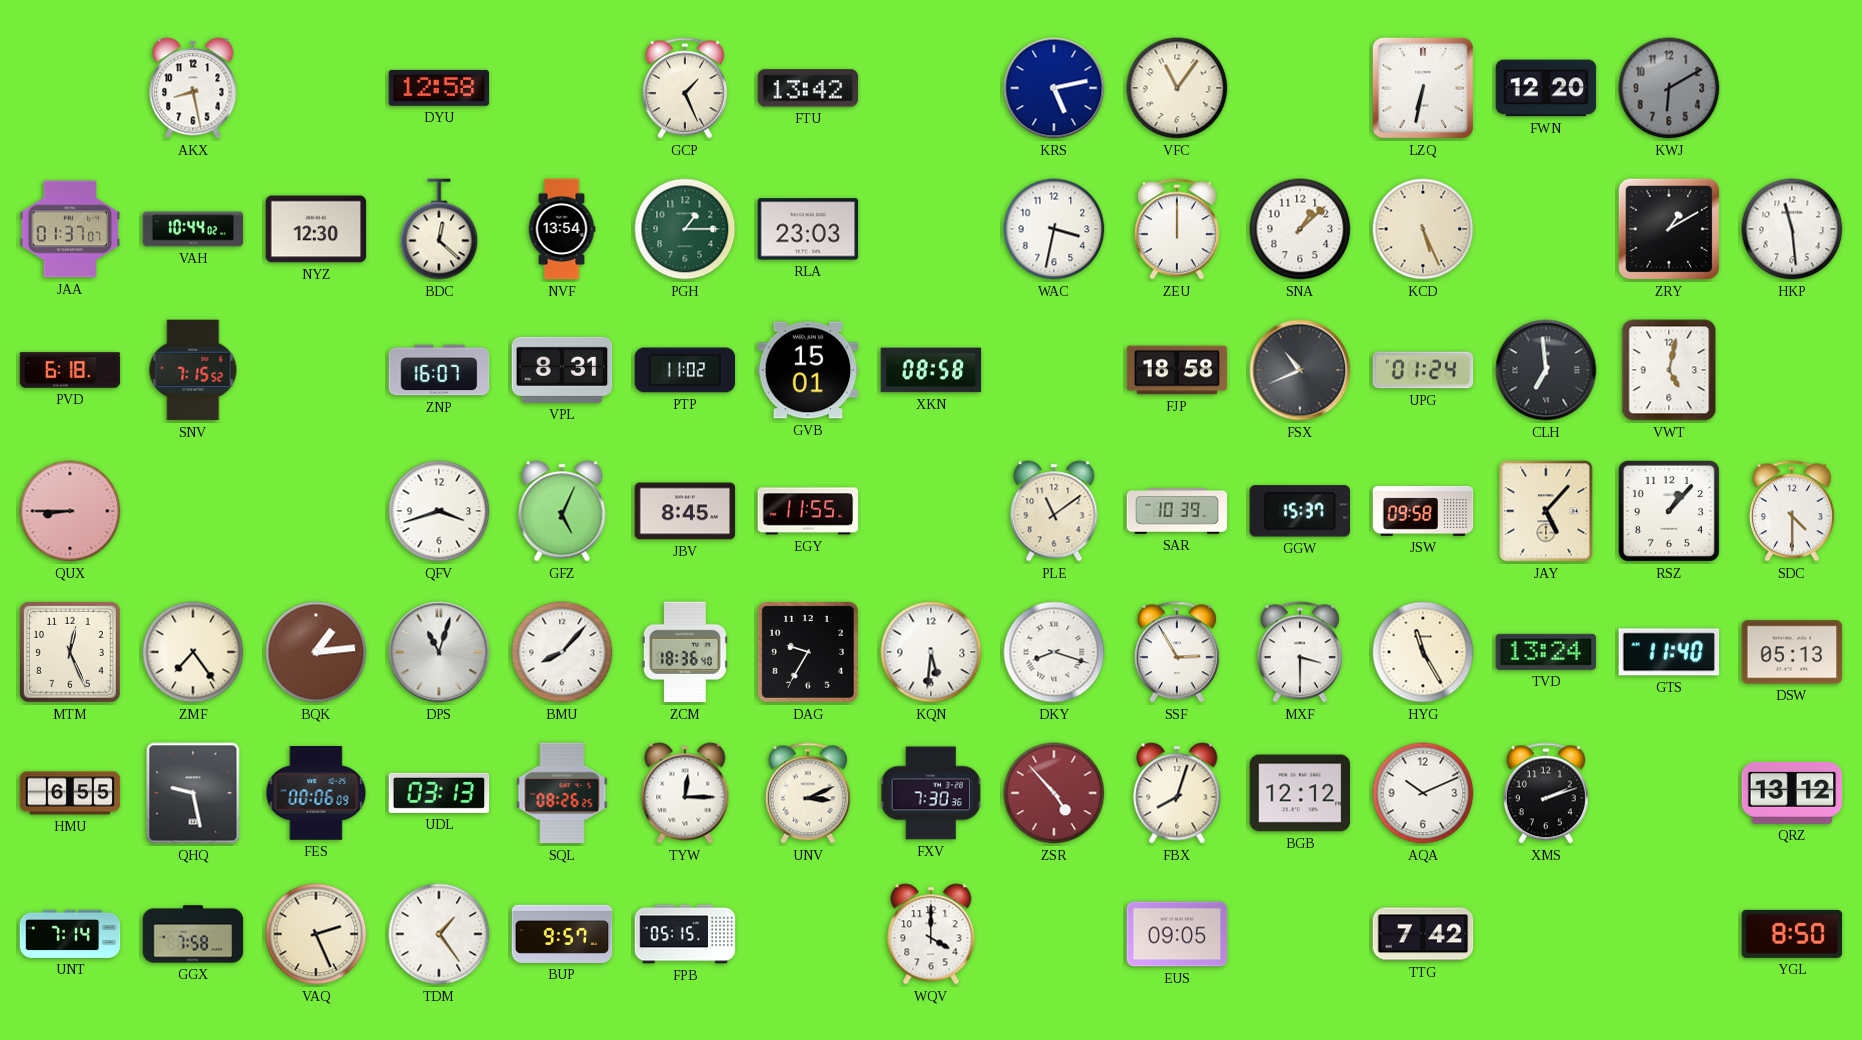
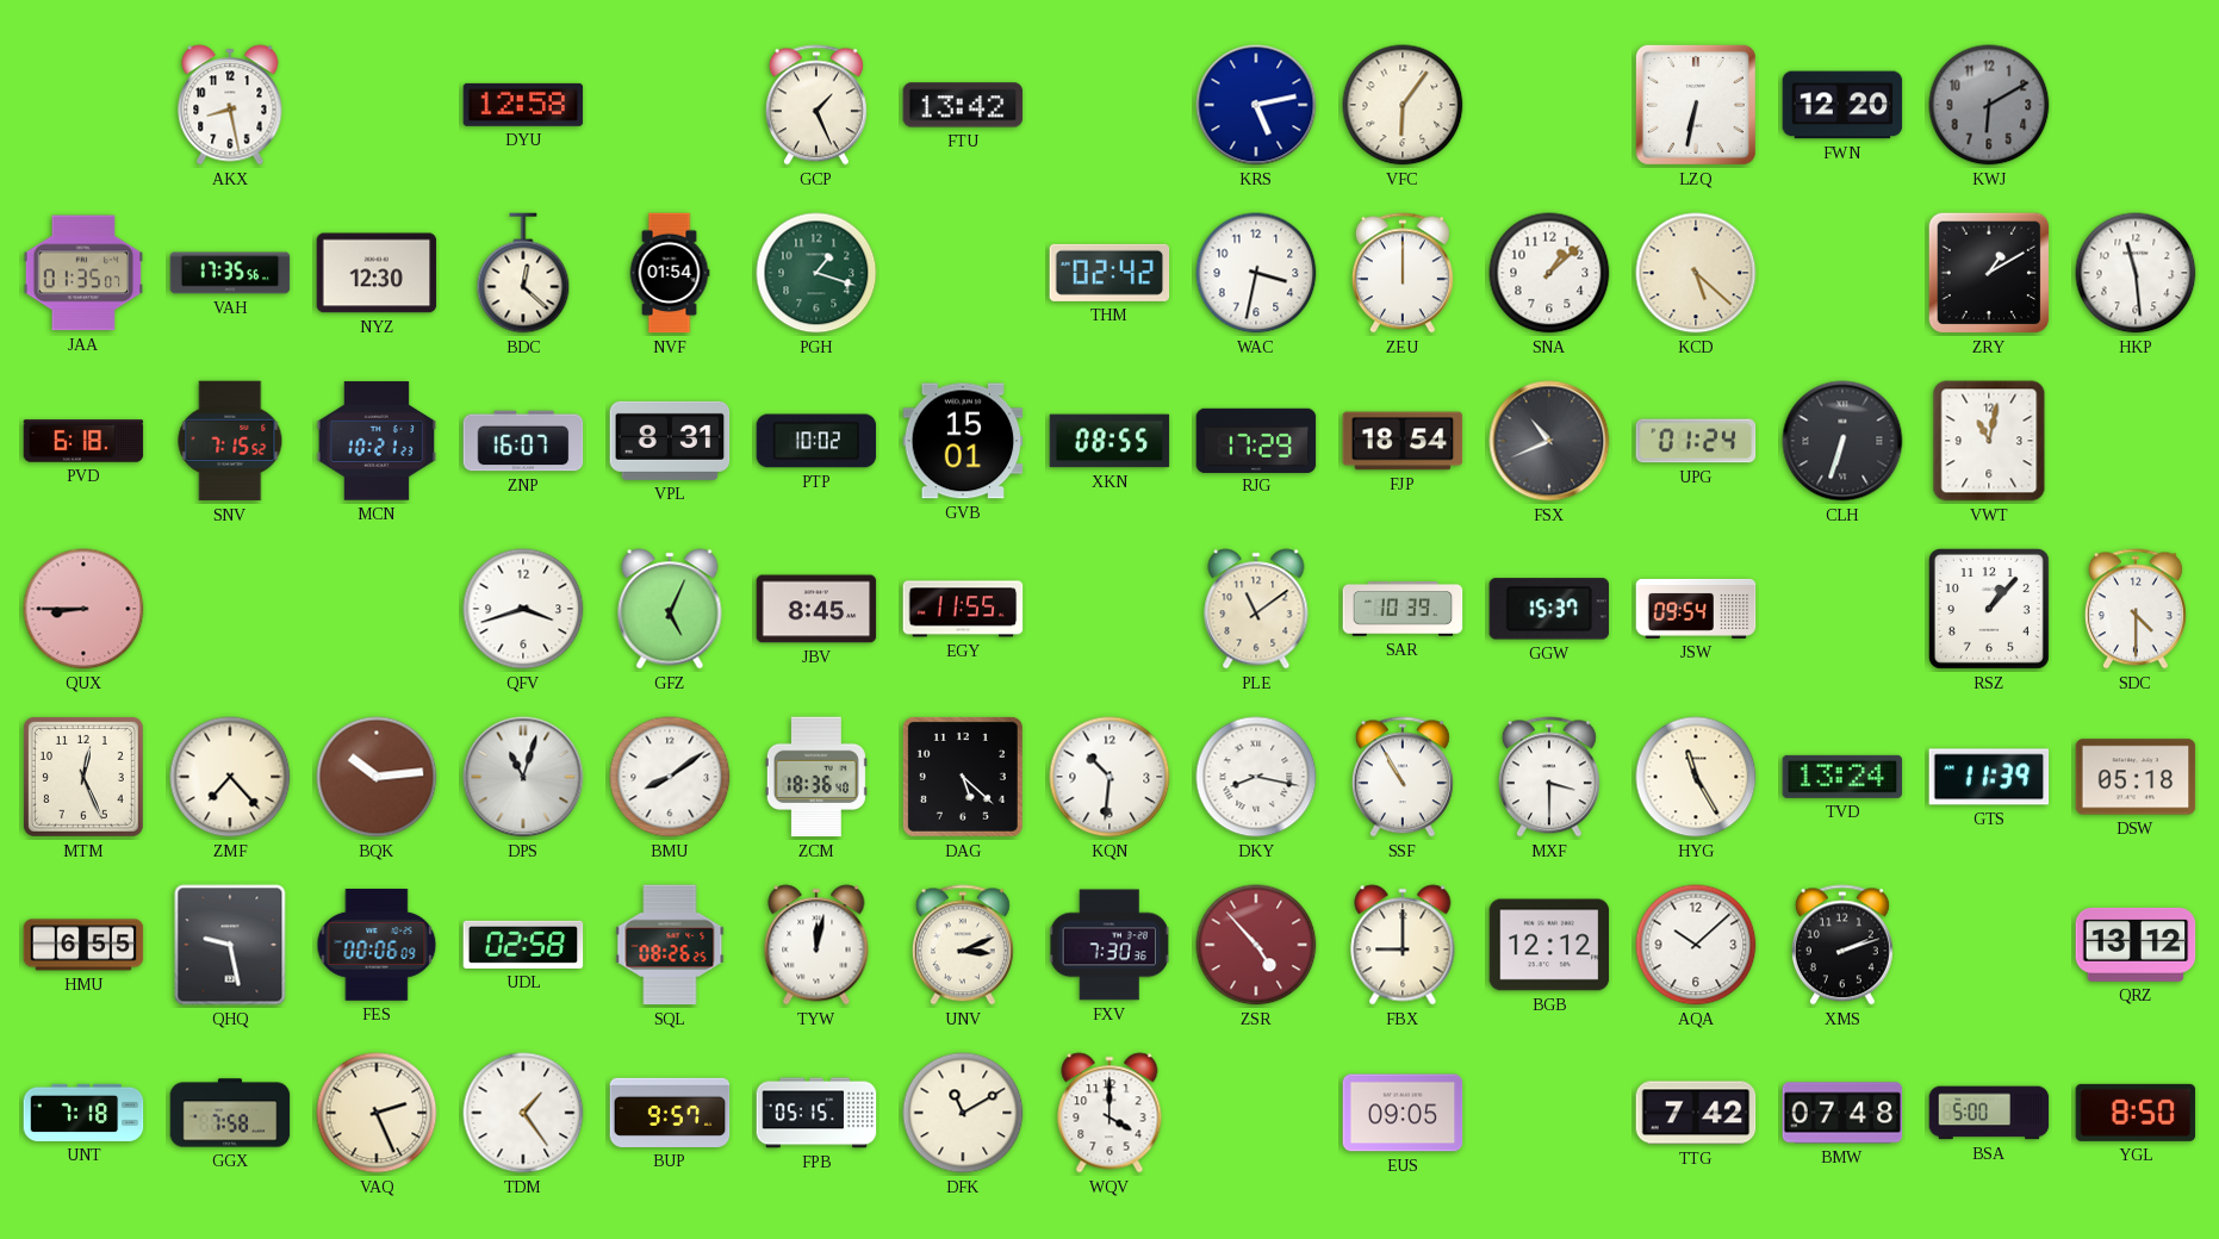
VFC: 11:06 -> 6:06
JAA: 01:37 -> 01:35
VAH: 10:44 -> 17:35
NVF: 13:54 -> 01:54
PGH: 1:15 -> 1:18
RLA: 23:03 -> none
THM: none -> 02:42
KCD: 5:26 -> 5:22
MCN: none -> 10:21
PTP: 11:02 -> 10:02
XKN: 08:58 -> 08:55
RJG: none -> 17:29
FJP: 18:58 -> 18:54
CLH: 6:59 -> 6:33
VWT: 5:02 -> 11:02
JSW: 09:58 -> 09:54
JAY: 5:07 -> none
ZMF: 7:24 -> 7:23
BQK: 1:14 -> 10:14
BMU: 8:07 -> 8:09
DAG: 9:35 -> 5:22
KQN: 5:31 -> 10:31
DKY: 8:18 -> 8:17
SSF: 2:55 -> 10:55
GTS: 11:40 -> 11:39
DSW: 05:13 -> 05:18
UDL: 03:13 -> 02:58
TYW: 12:15 -> 12:02
FBX: 8:03 -> 9:00
AQA: 10:11 -> 10:08
UNT: 7:14 -> 7:18
DFK: none -> 11:10
BMW: none -> 07:48
BSA: none -> 5:00
